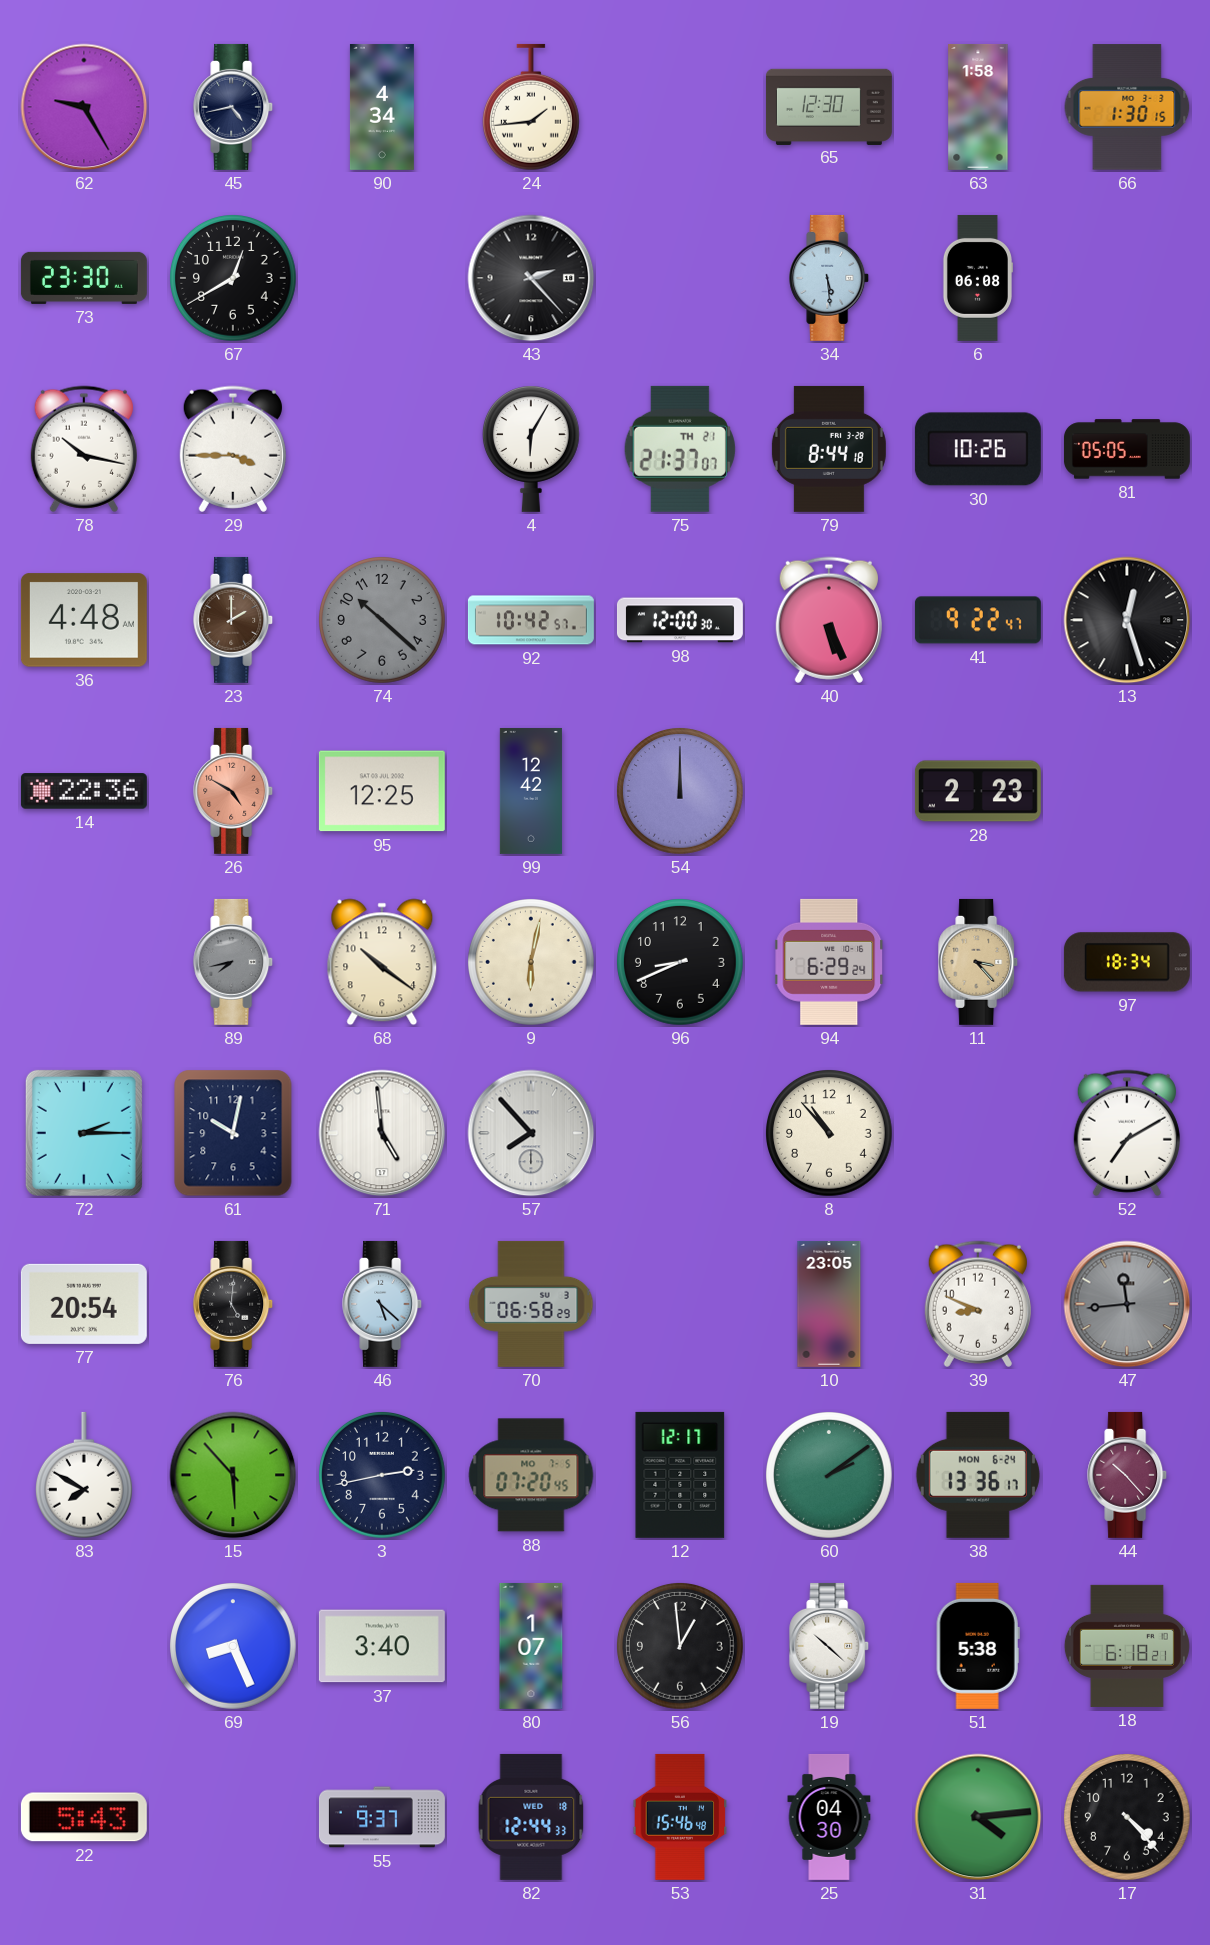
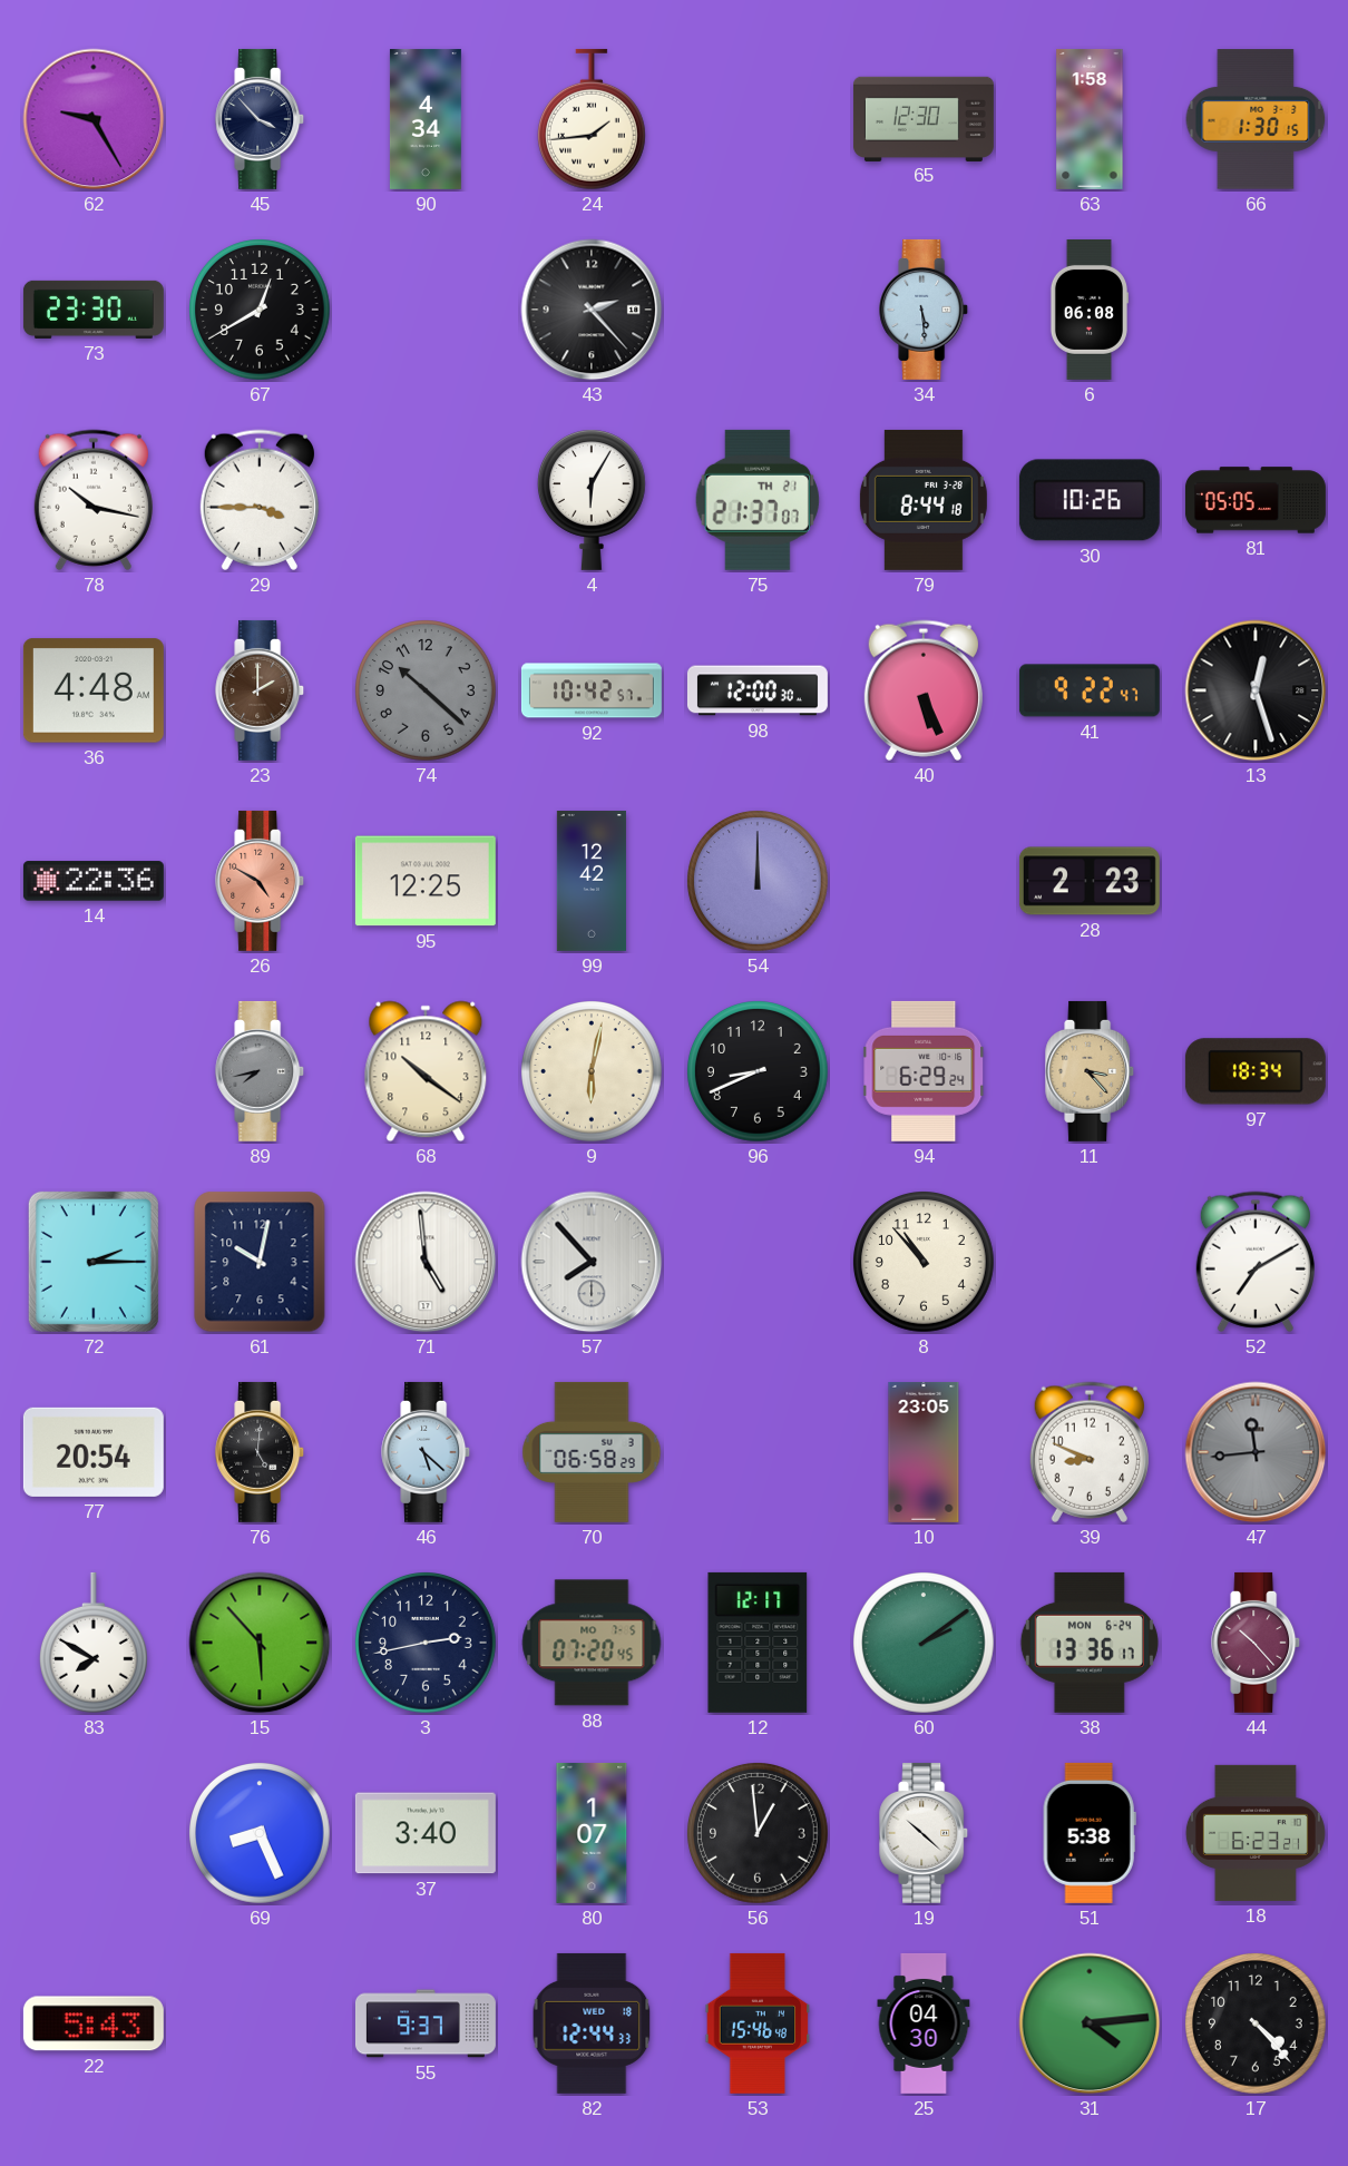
45: 4:43 -> 3:53
18: 6:18 -> 6:23
